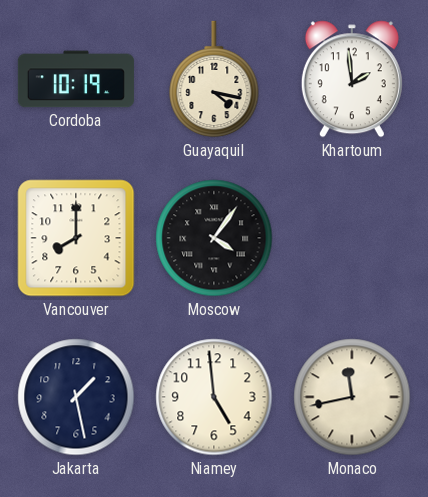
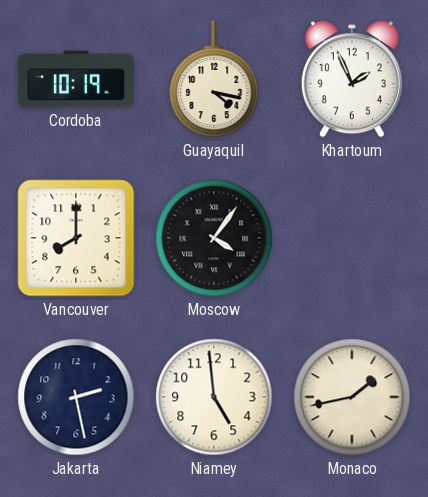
Khartoum: 1:59 -> 1:56
Jakarta: 1:28 -> 2:28
Monaco: 11:43 -> 1:43
